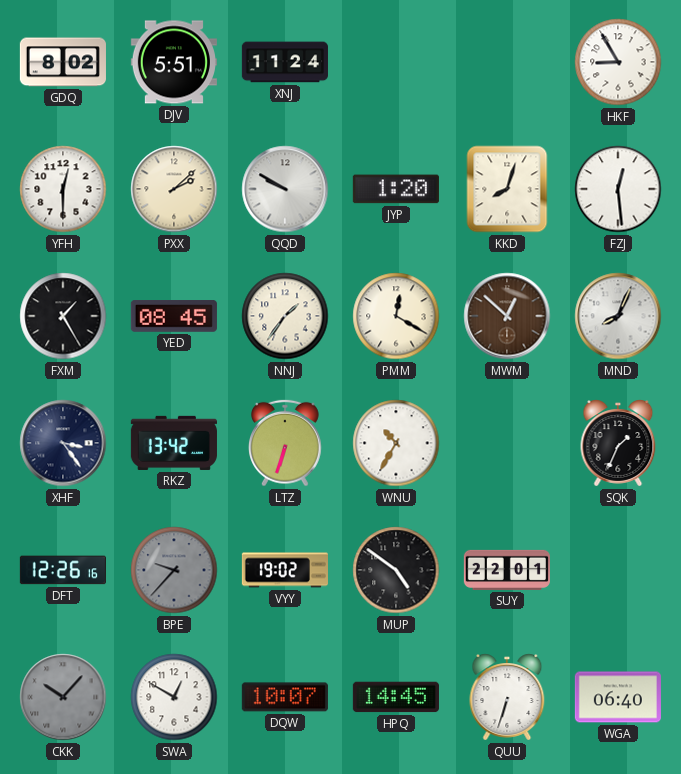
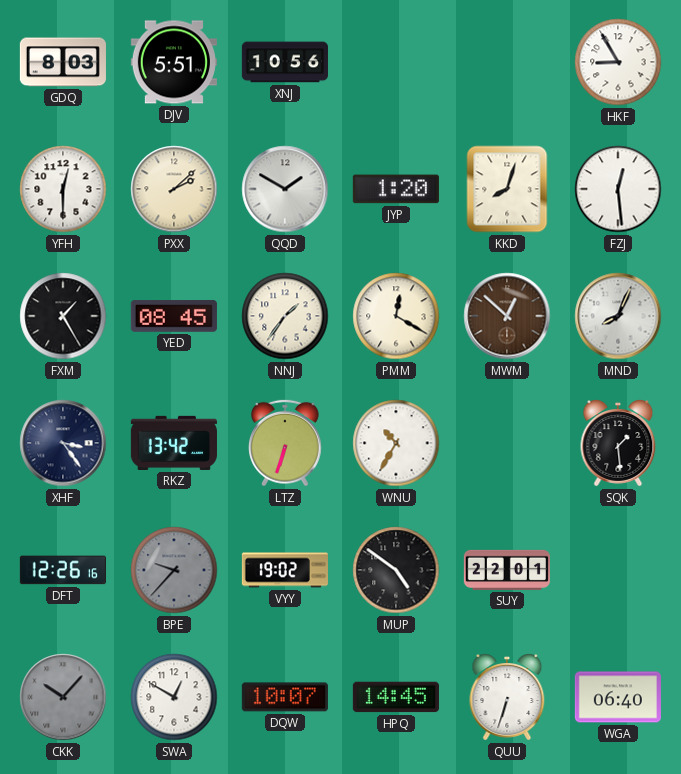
GDQ: 8:02 -> 8:03
XNJ: 11:24 -> 10:56
QQD: 9:50 -> 1:50
SQK: 1:34 -> 1:29
